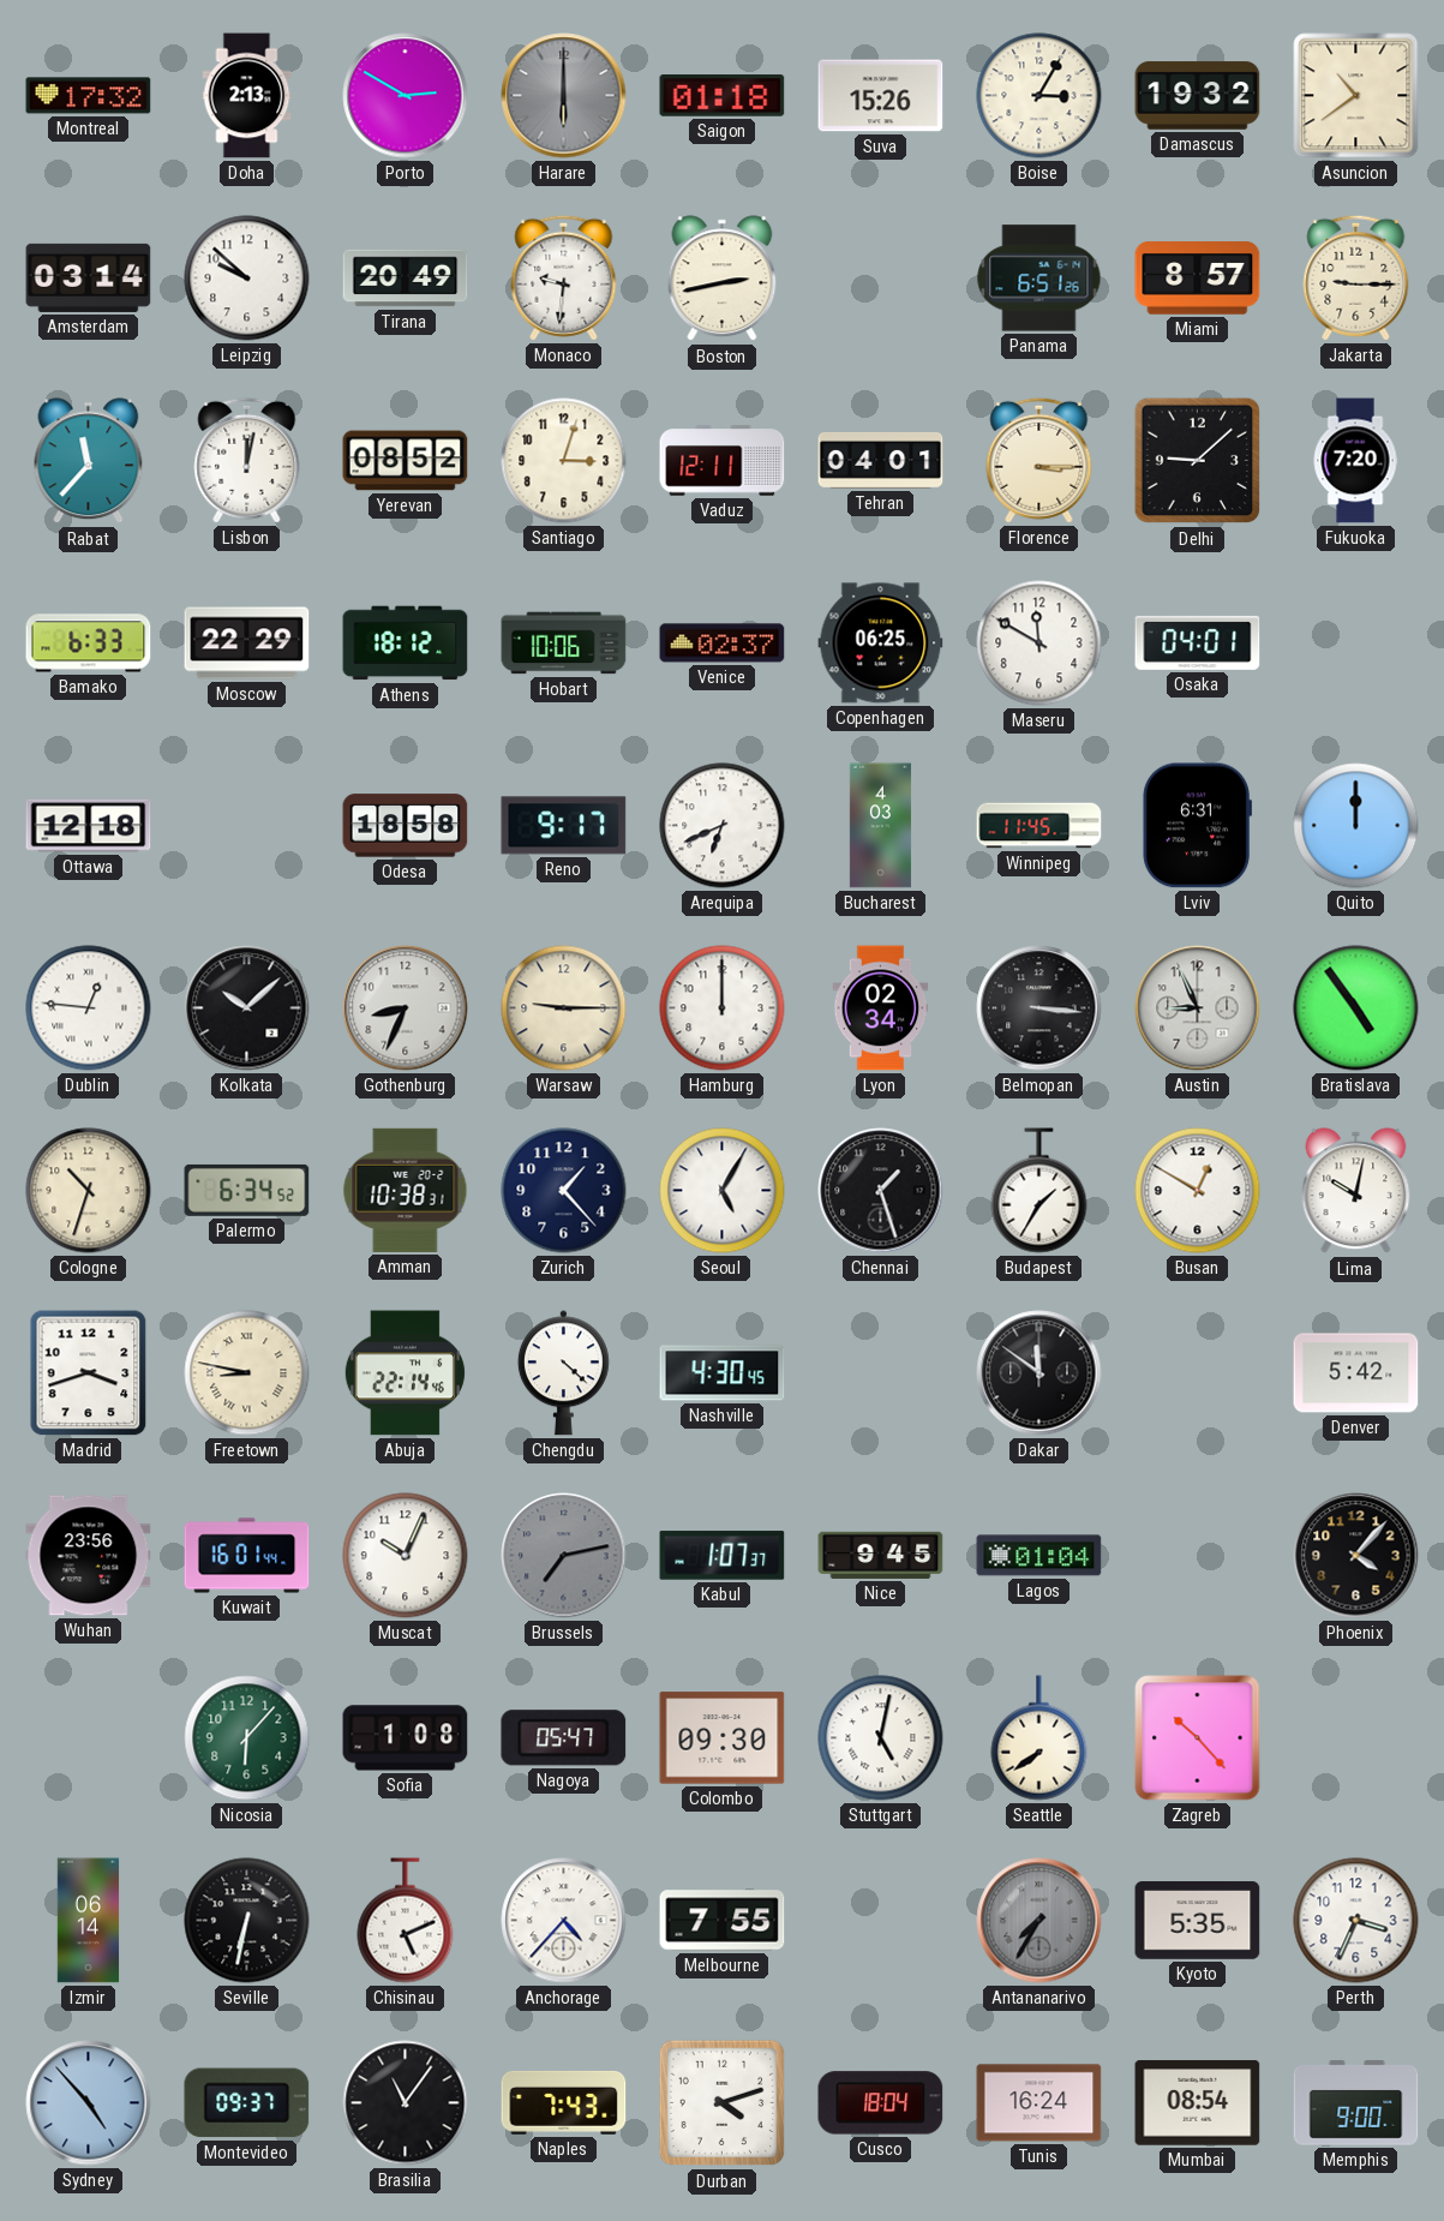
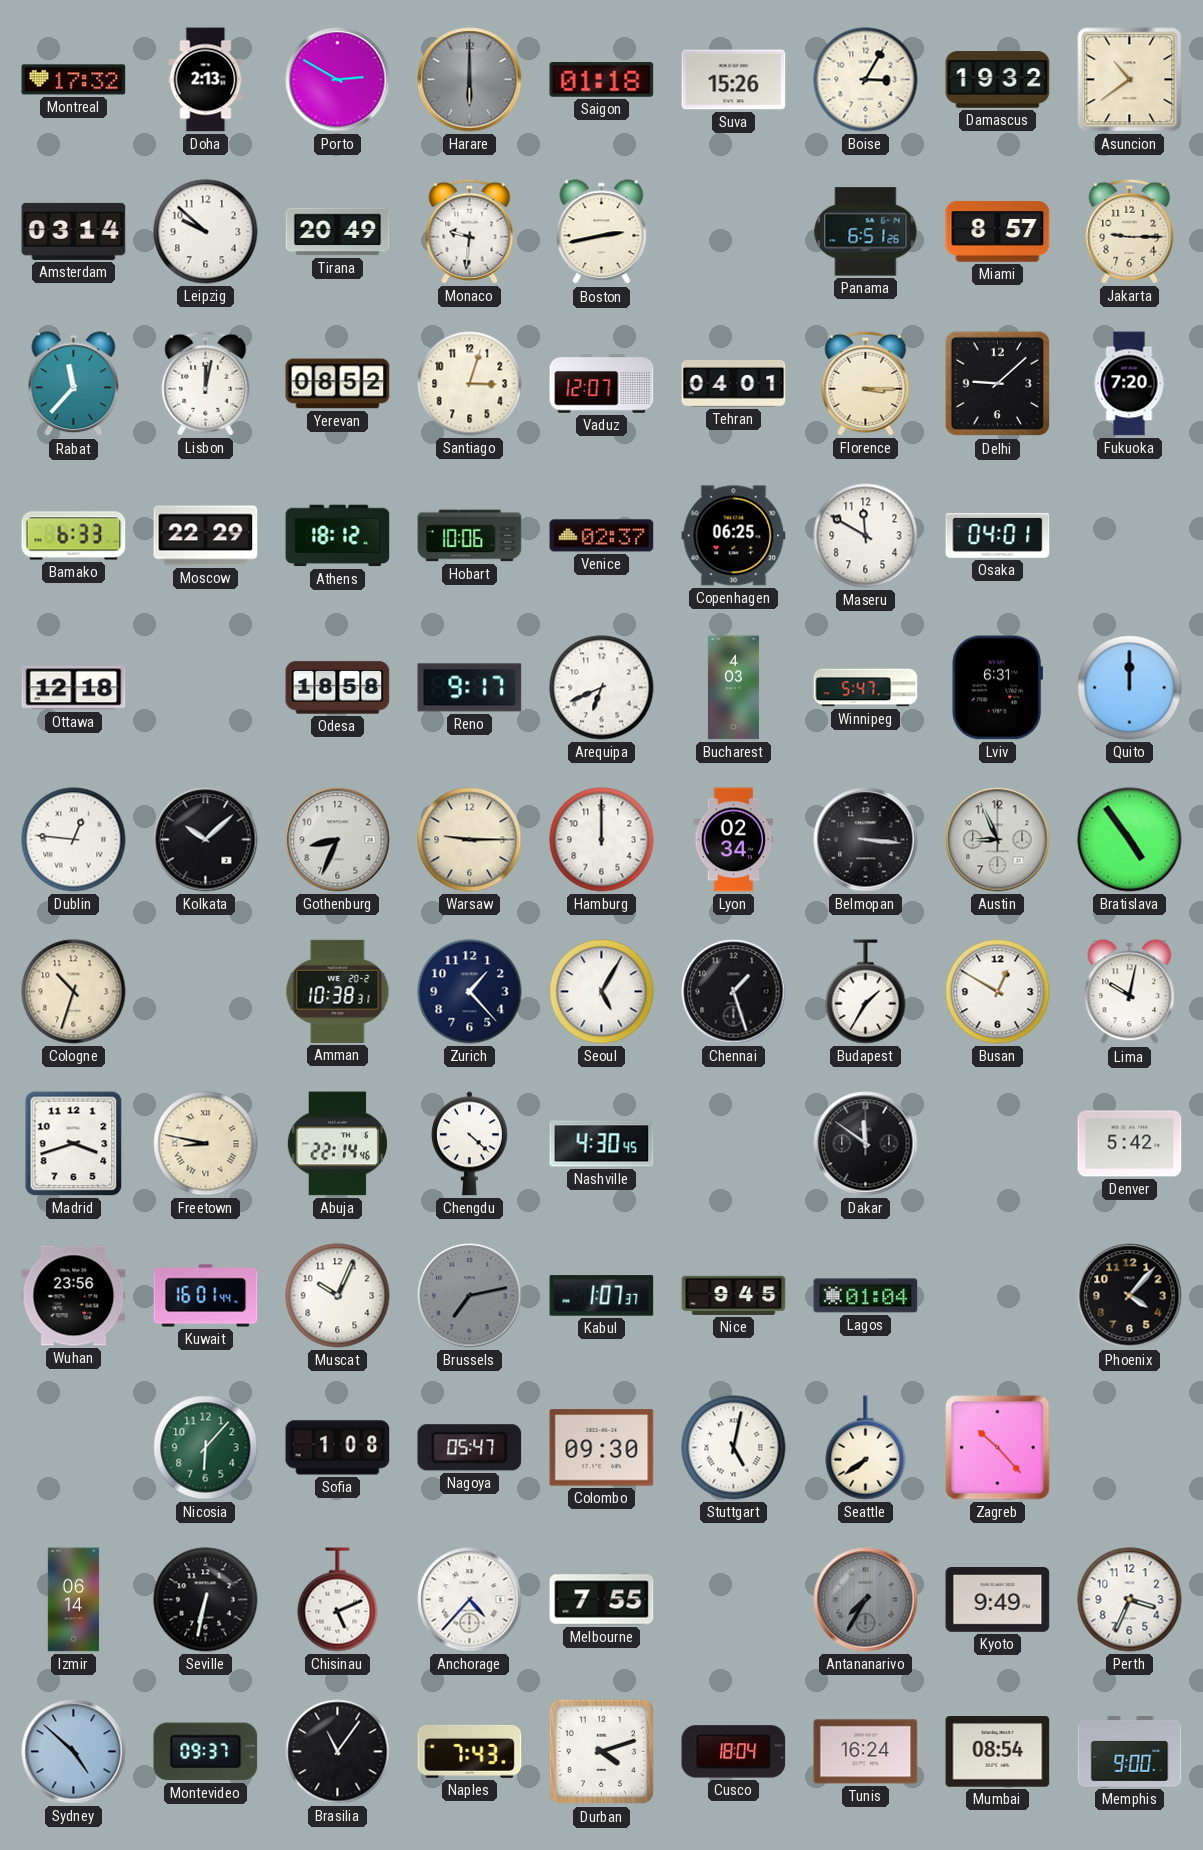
Vaduz: 12:11 -> 12:07
Winnipeg: 11:45 -> 5:47
Palermo: 6:34 -> none
Kyoto: 5:35 -> 9:49
Sydney: 4:53 -> 4:52
